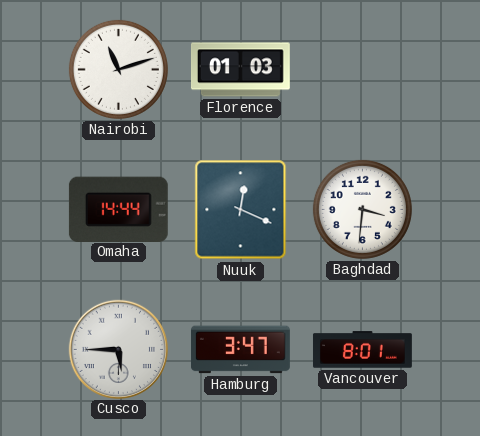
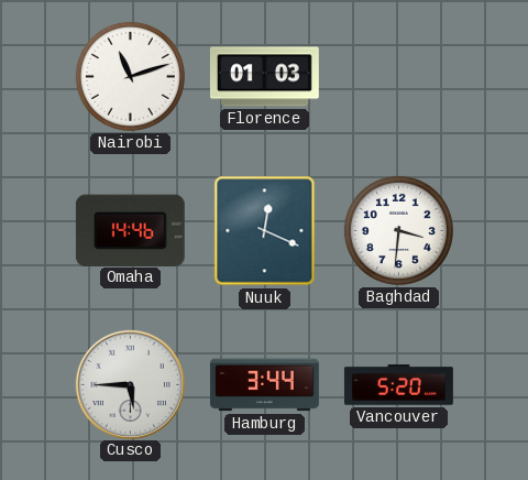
Omaha: 14:44 -> 14:46
Hamburg: 3:47 -> 3:44
Vancouver: 8:01 -> 5:20
